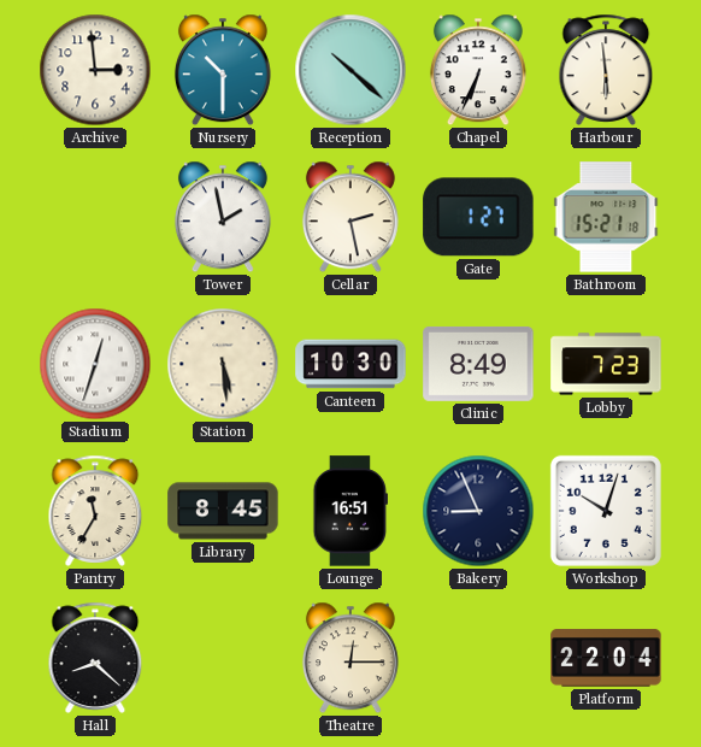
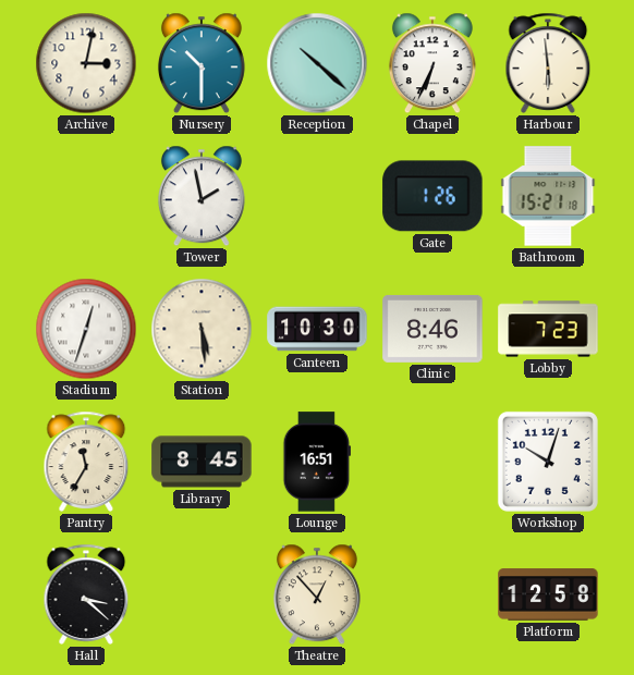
Archive: 2:59 -> 3:02
Cellar: 2:28 -> none
Gate: 1:27 -> 1:26
Clinic: 8:49 -> 8:46
Bakery: 8:56 -> none
Hall: 8:22 -> 3:22
Theatre: 12:15 -> 12:53
Platform: 22:04 -> 12:58
